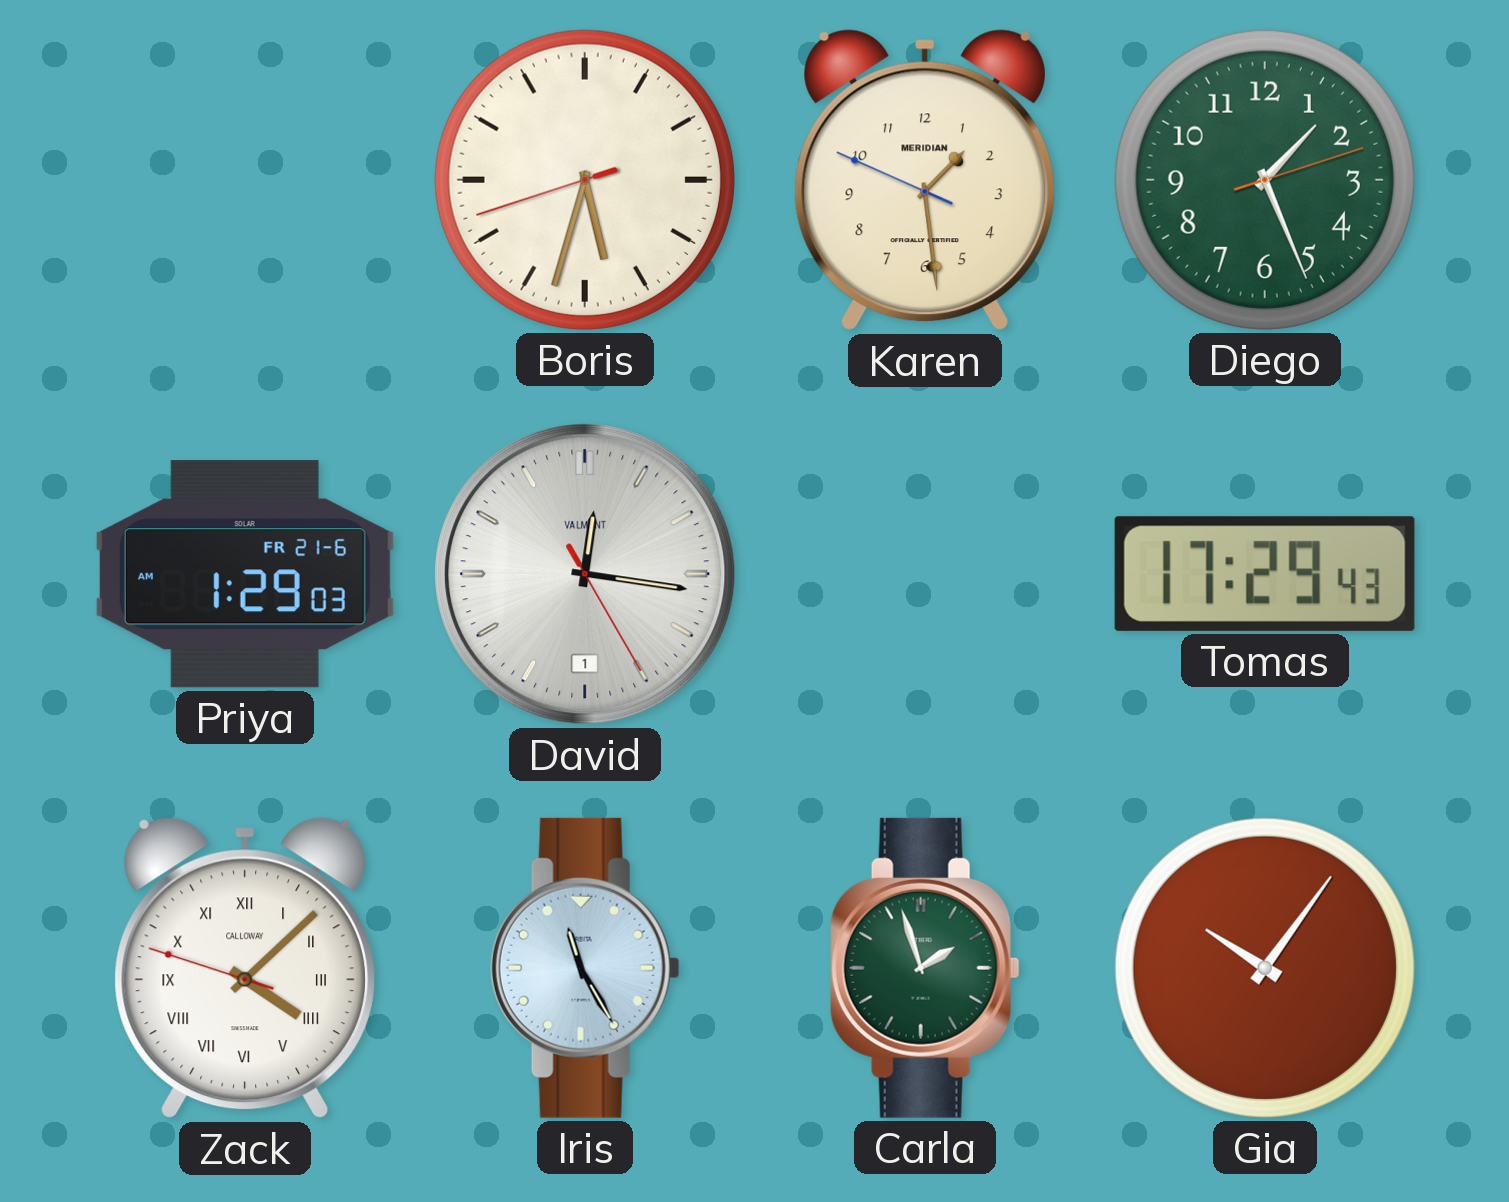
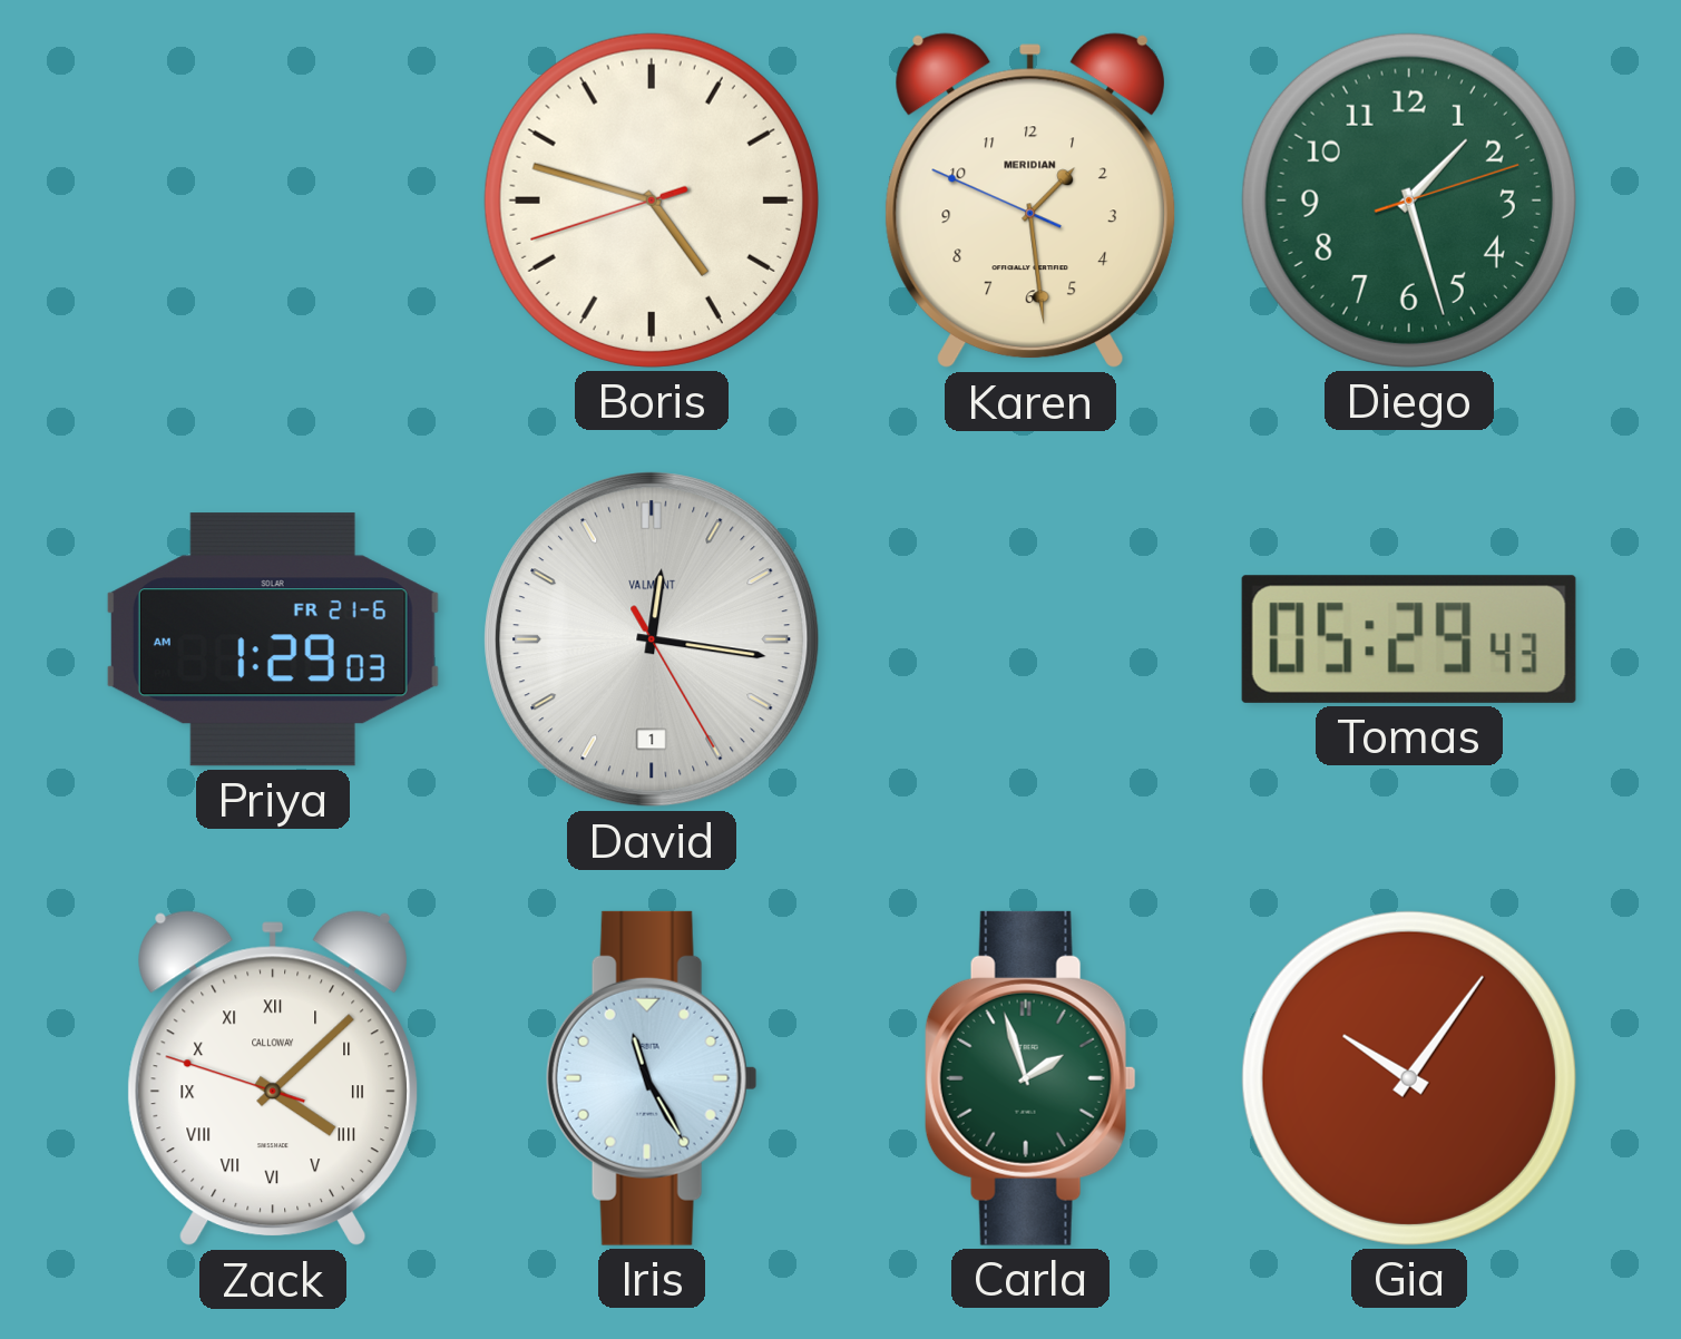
Boris: 5:32 -> 4:47
Diego: 1:26 -> 1:27
Tomas: 17:29 -> 05:29
